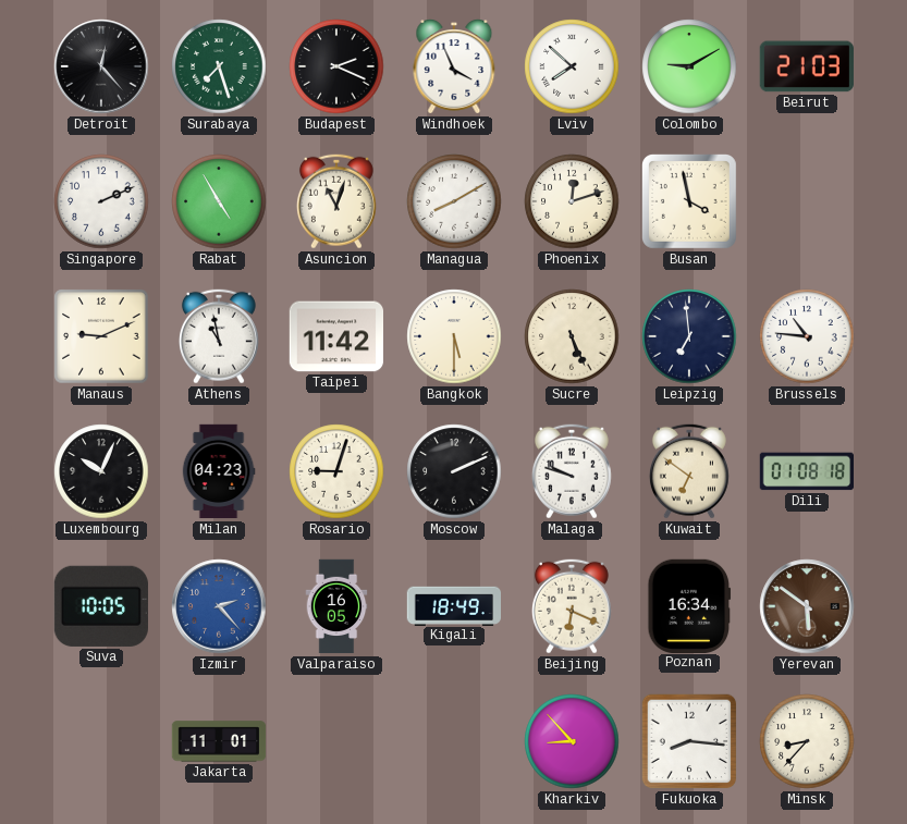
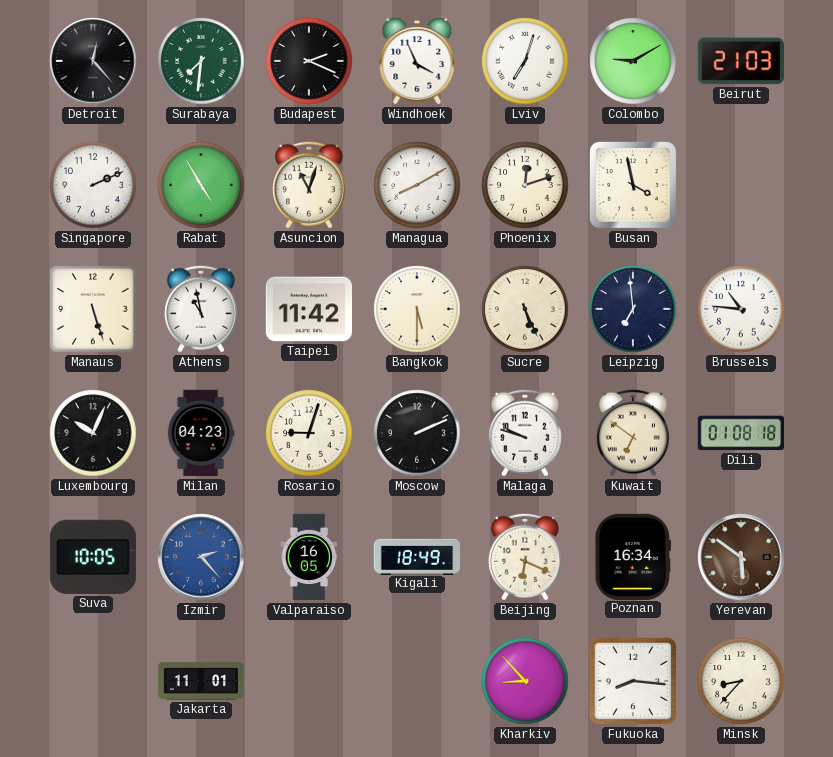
Surabaya: 7:27 -> 7:31
Lviv: 7:52 -> 7:03
Manaus: 9:11 -> 5:27
